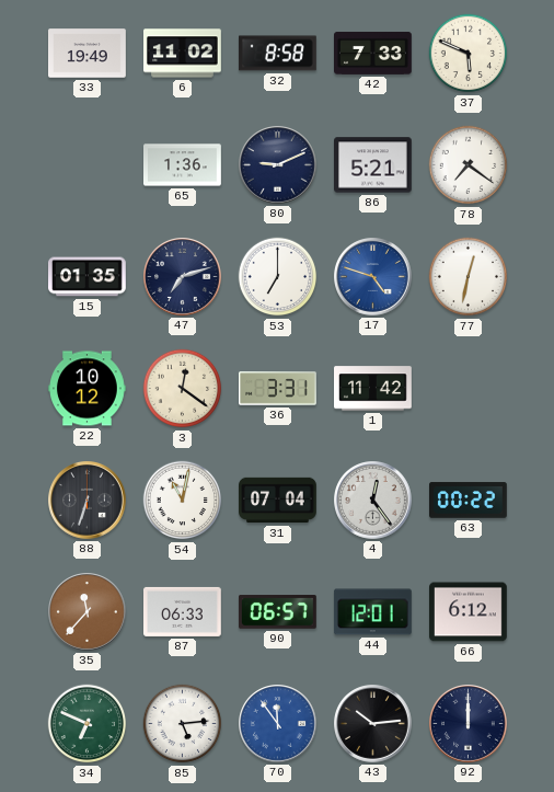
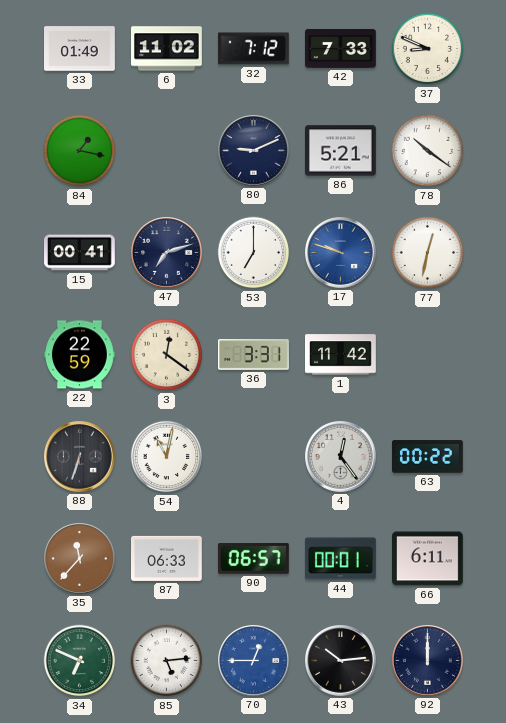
33: 19:49 -> 01:49
32: 8:58 -> 7:12
37: 5:49 -> 8:49
84: none -> 1:17
65: 1:36 -> none
78: 7:21 -> 10:21
15: 01:35 -> 00:41
17: 4:48 -> 9:48
22: 10:12 -> 22:59
31: 07:04 -> none
44: 12:01 -> 00:01
66: 6:12 -> 6:11
70: 11:54 -> 12:45
